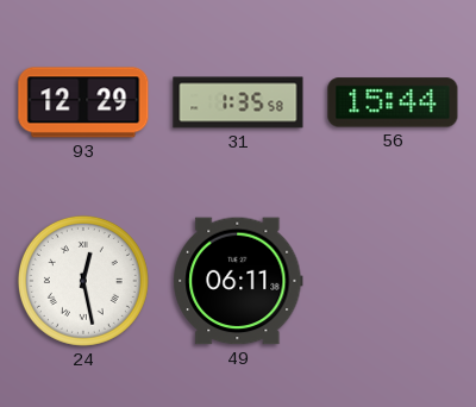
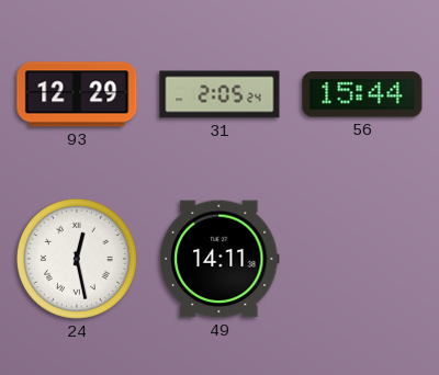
31: 1:35 -> 2:05
49: 06:11 -> 14:11
